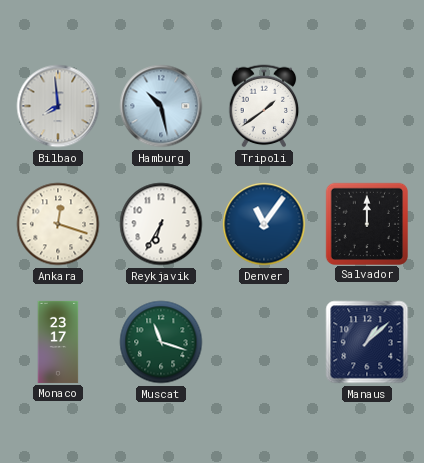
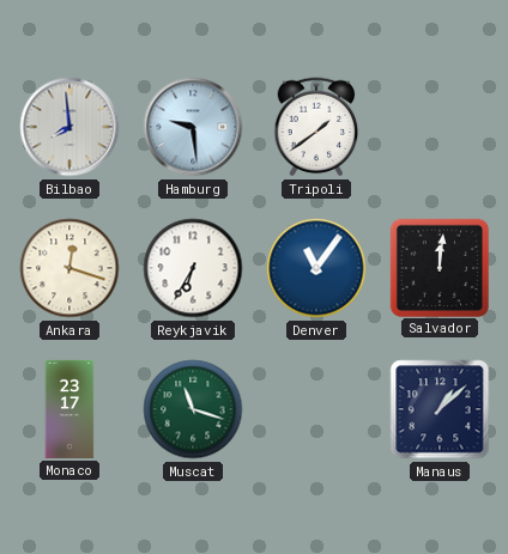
Hamburg: 10:28 -> 9:29
Salvador: 12:00 -> 12:01
